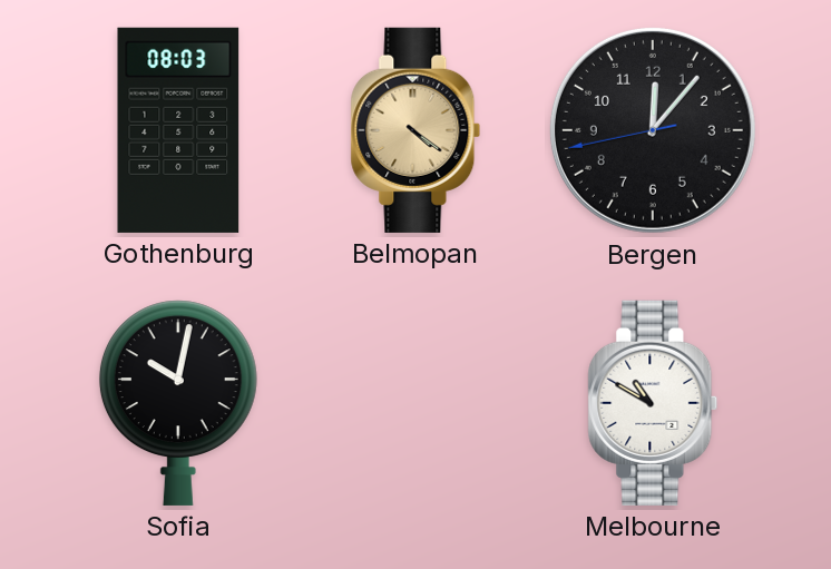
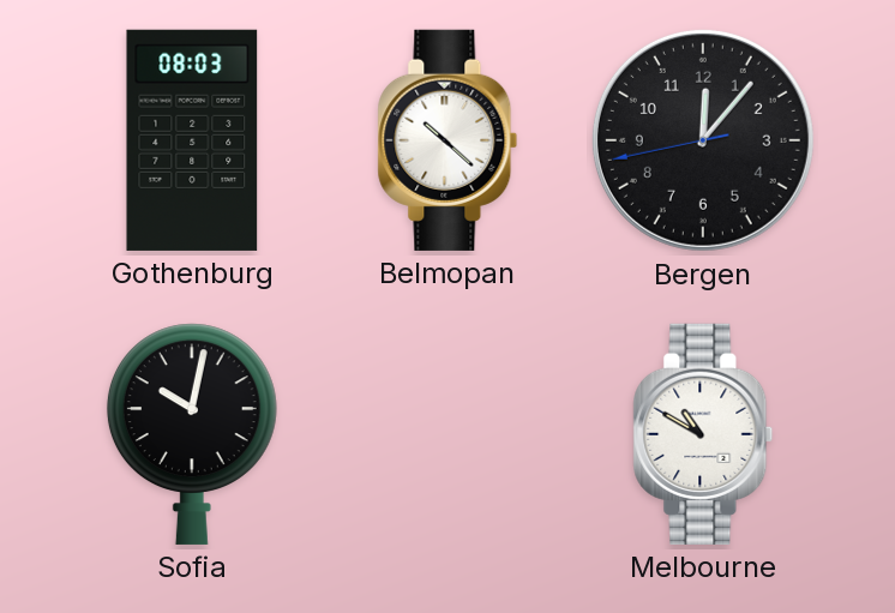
Belmopan: 4:21 -> 10:22
Belmopan dial: champagne -> white
